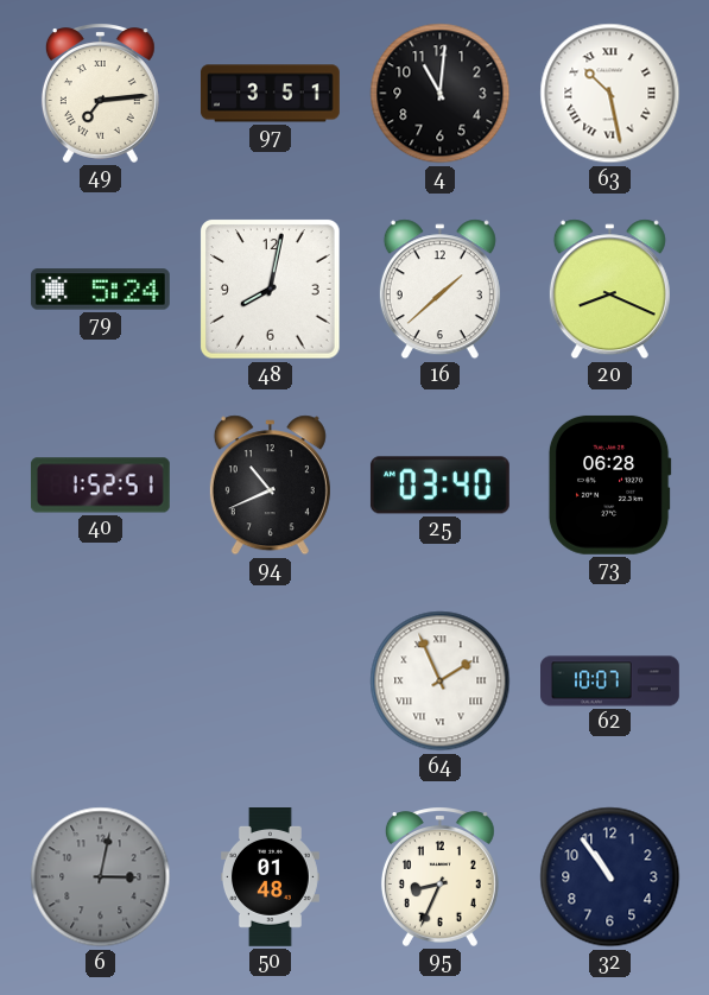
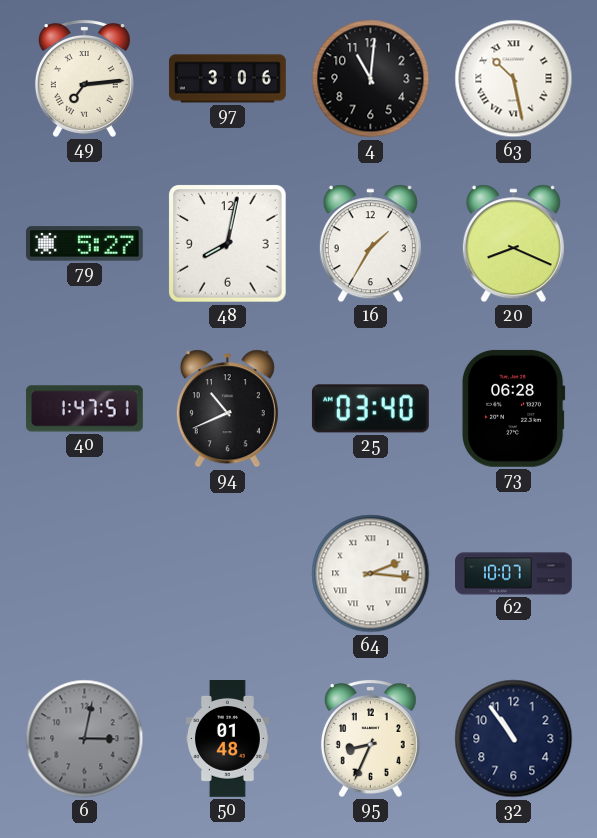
97: 3:51 -> 3:06
79: 5:24 -> 5:27
16: 1:38 -> 1:35
40: 1:52 -> 1:47
64: 1:56 -> 2:16
